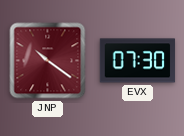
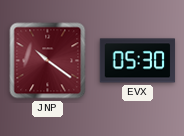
EVX: 07:30 -> 05:30
